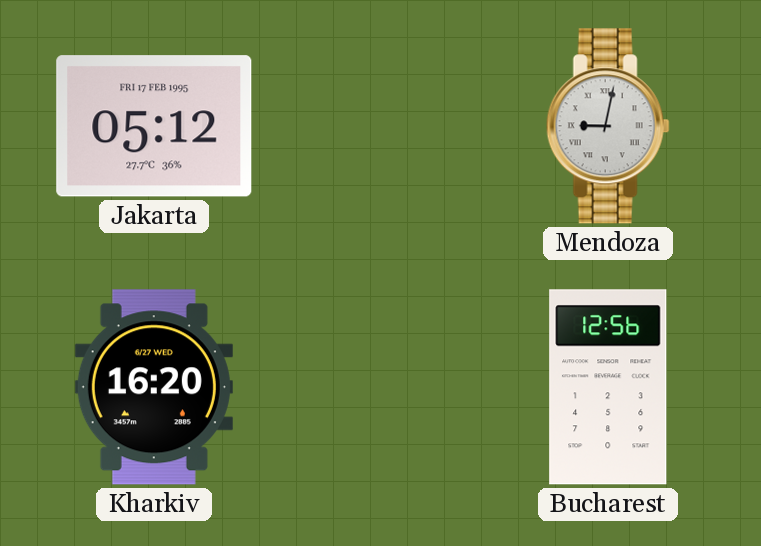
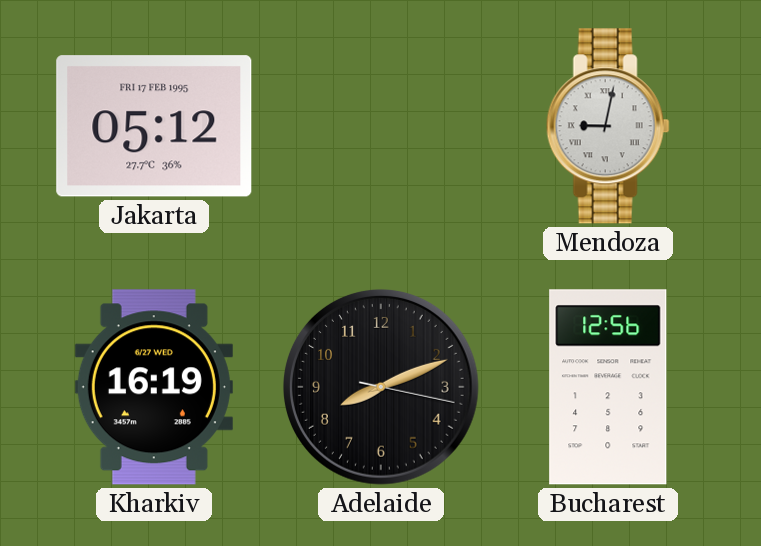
Kharkiv: 16:20 -> 16:19
Adelaide: none -> 8:11
